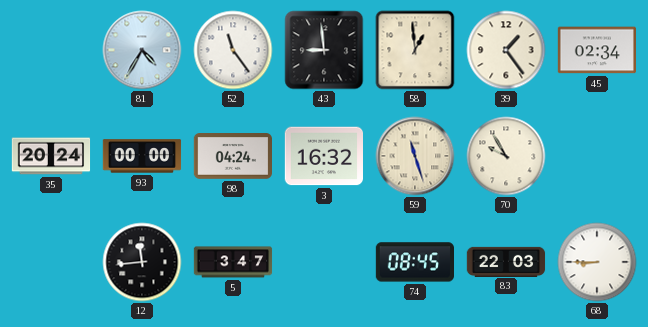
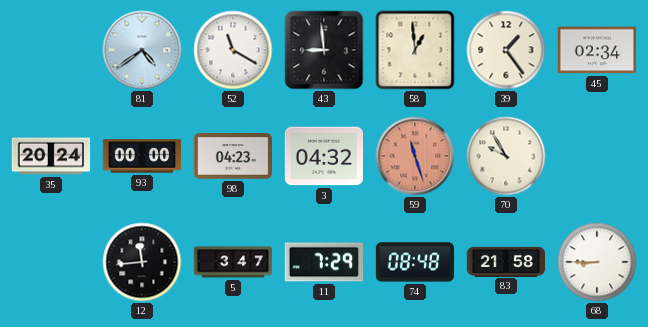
81: 4:35 -> 4:39
52: 11:24 -> 11:20
98: 04:24 -> 04:23
3: 16:32 -> 04:32
59 dial: cream -> salmon
11: none -> 7:29
74: 08:45 -> 08:48
83: 22:03 -> 21:58
